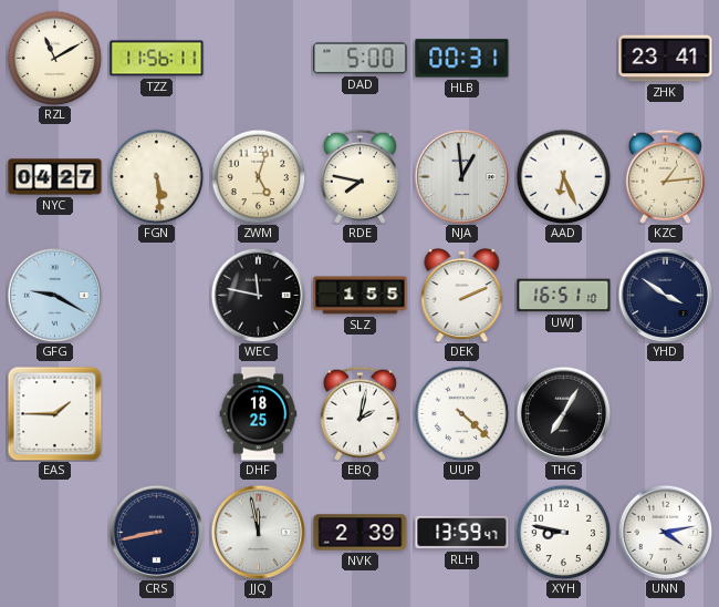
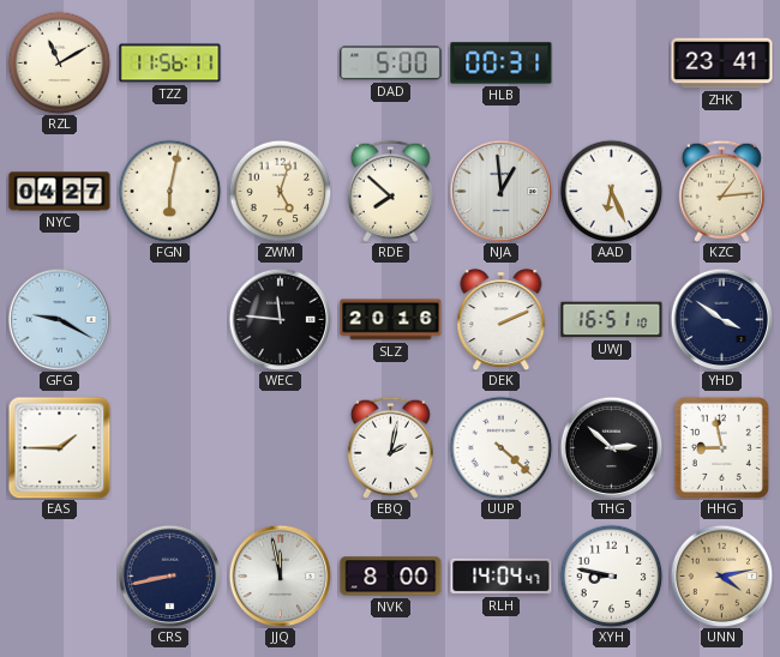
FGN: 5:29 -> 6:02
RDE: 7:47 -> 7:52
WEC: 11:47 -> 11:46
SLZ: 1:55 -> 20:16
DHF: 18:25 -> none
THG: 7:05 -> 2:52
HHG: none -> 8:58
NVK: 2:39 -> 8:00
RLH: 13:59 -> 14:04
UNN dial: white -> champagne
